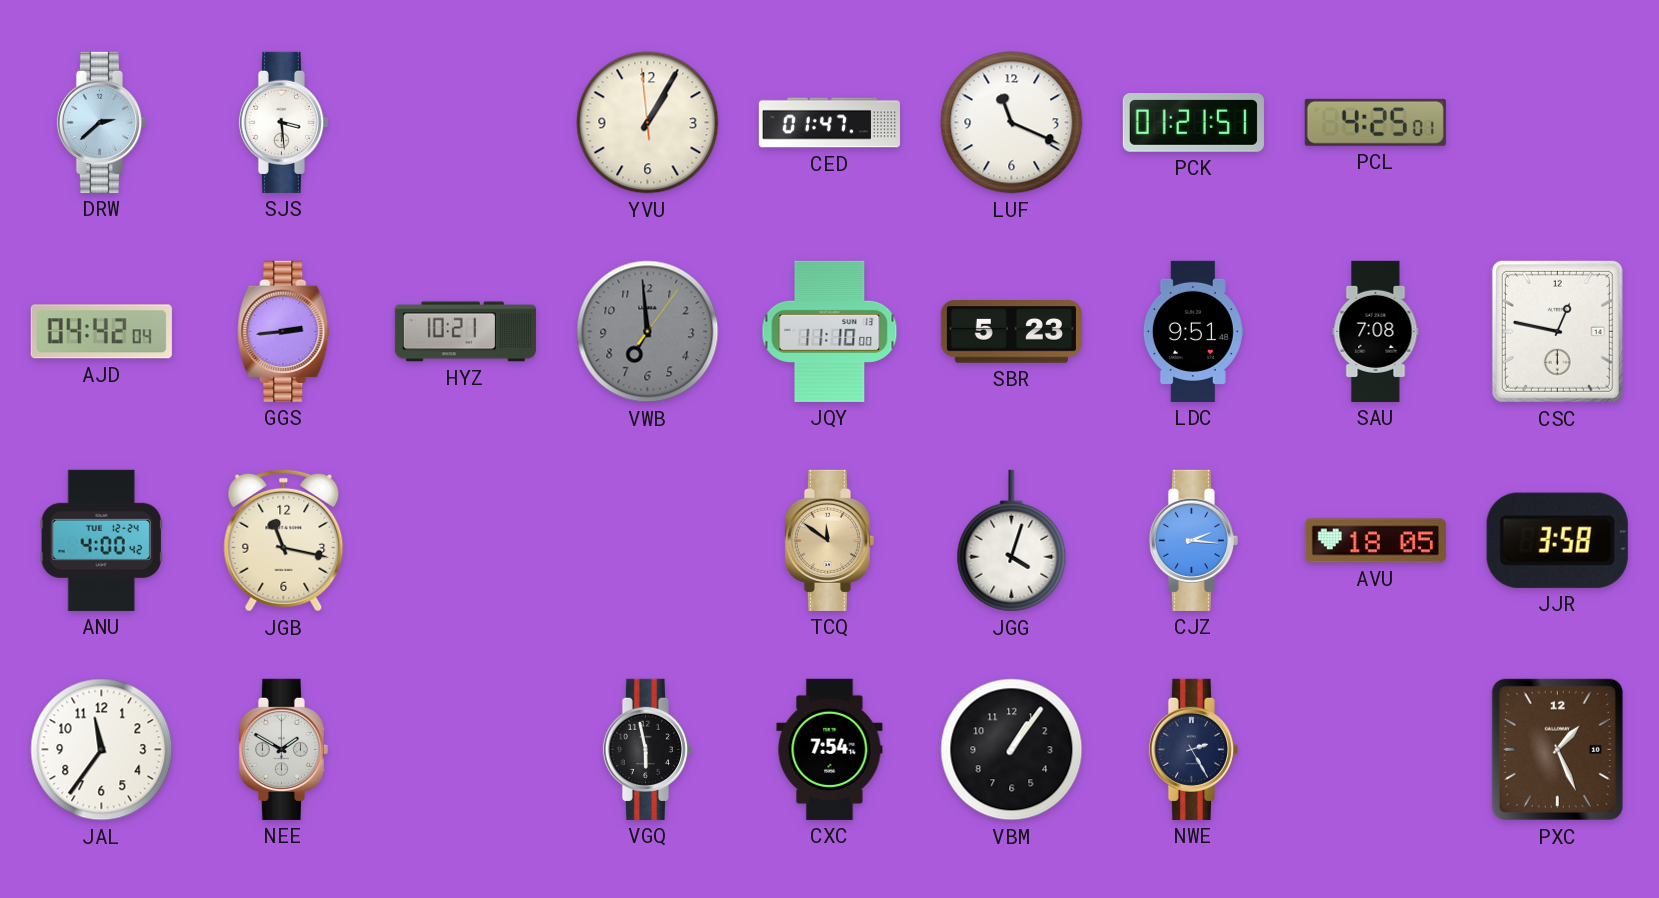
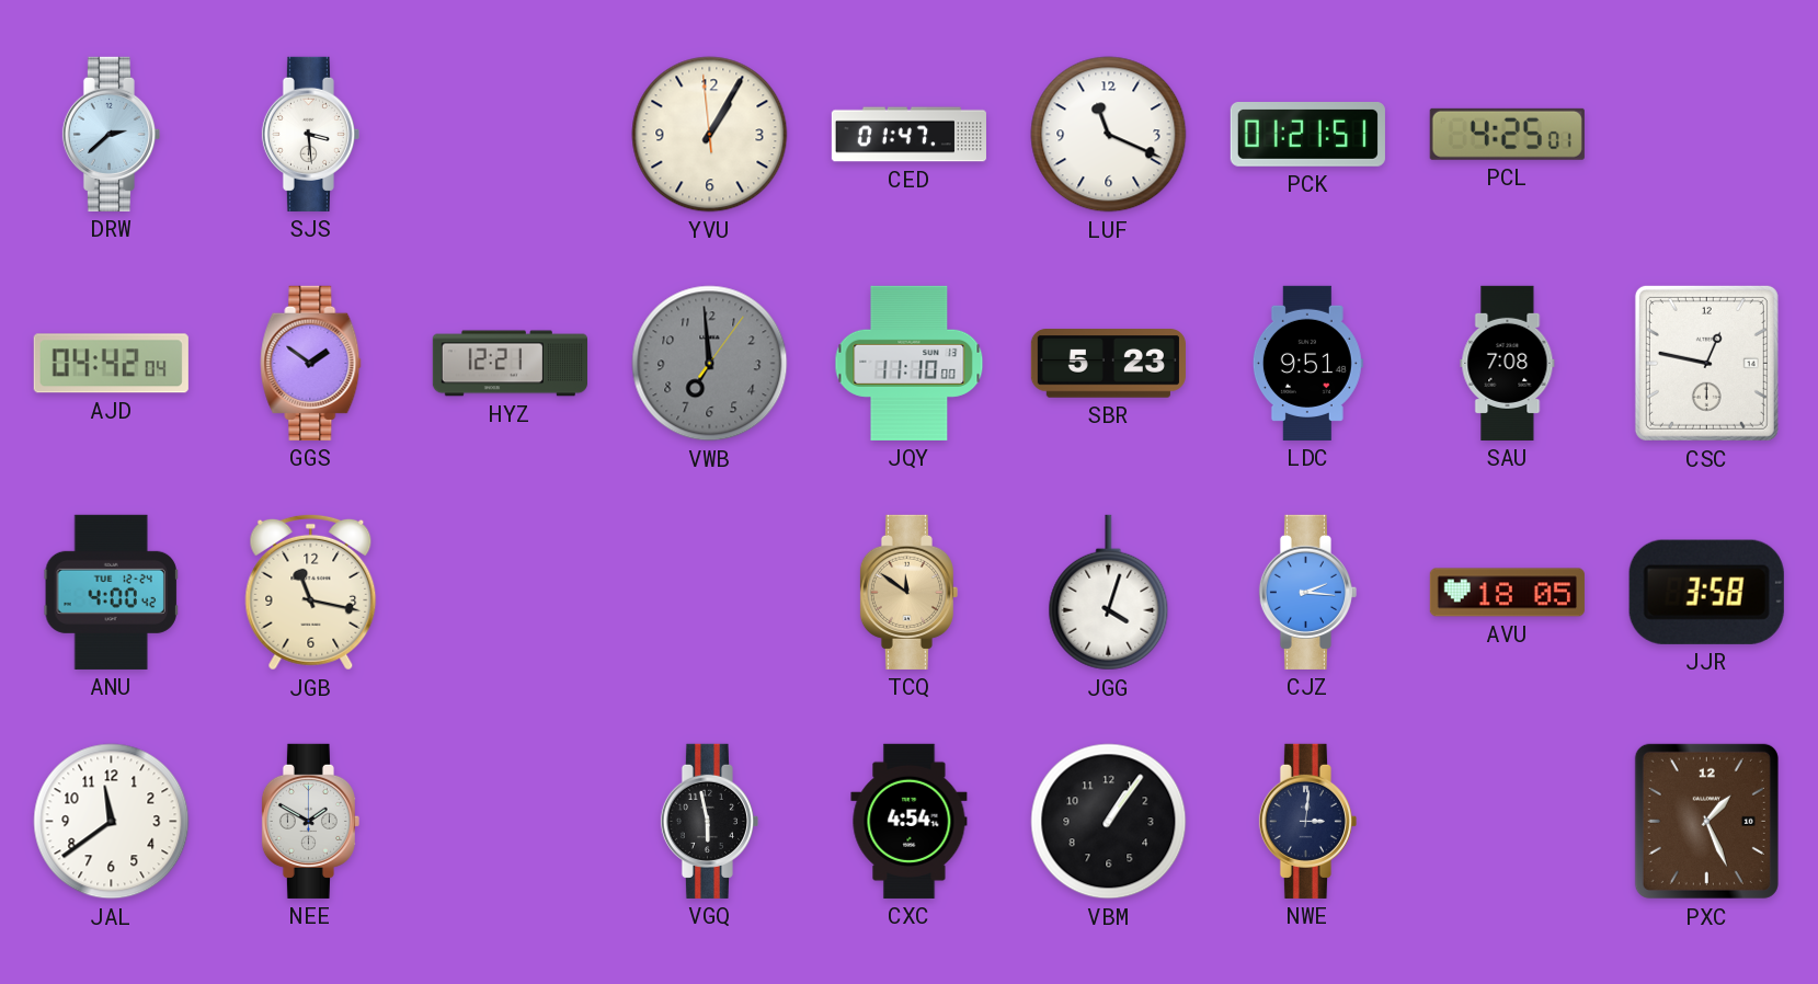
GGS: 2:44 -> 1:51
HYZ: 10:21 -> 12:21
JAL: 11:36 -> 11:39
CXC: 7:54 -> 4:54
NWE: 2:25 -> 3:01
